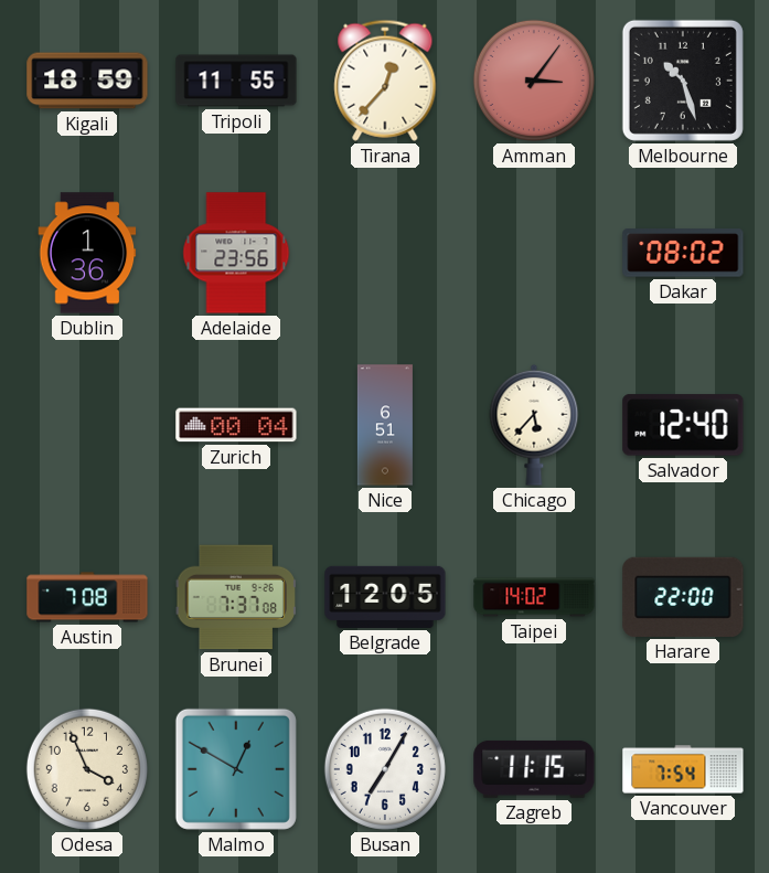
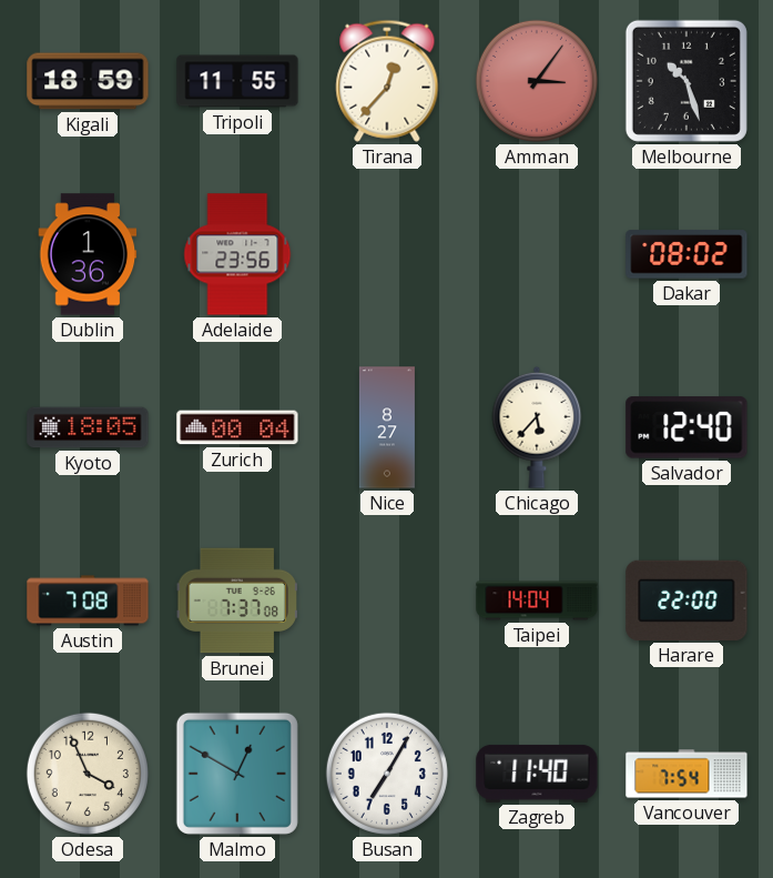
Kyoto: none -> 18:05
Nice: 6:51 -> 8:27
Belgrade: 12:05 -> none
Taipei: 14:02 -> 14:04
Zagreb: 11:15 -> 11:40
